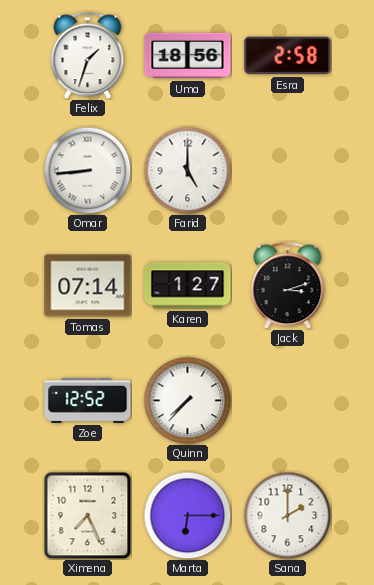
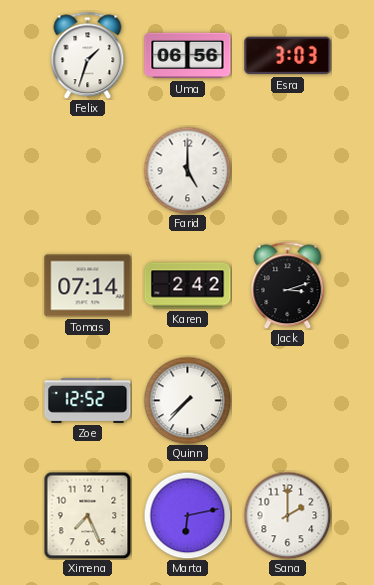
Uma: 18:56 -> 06:56
Esra: 2:58 -> 3:03
Omar: 8:44 -> none
Karen: 1:27 -> 2:42
Marta: 6:15 -> 6:13
